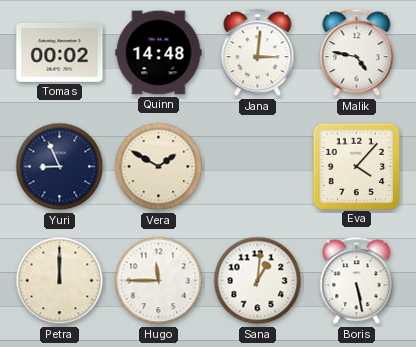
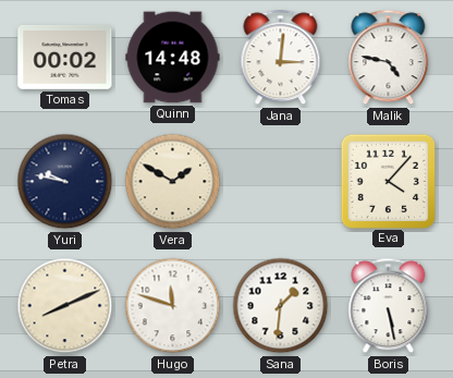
Yuri: 8:56 -> 9:47
Petra: 12:00 -> 8:11
Hugo: 11:45 -> 11:48
Sana: 1:01 -> 1:31
